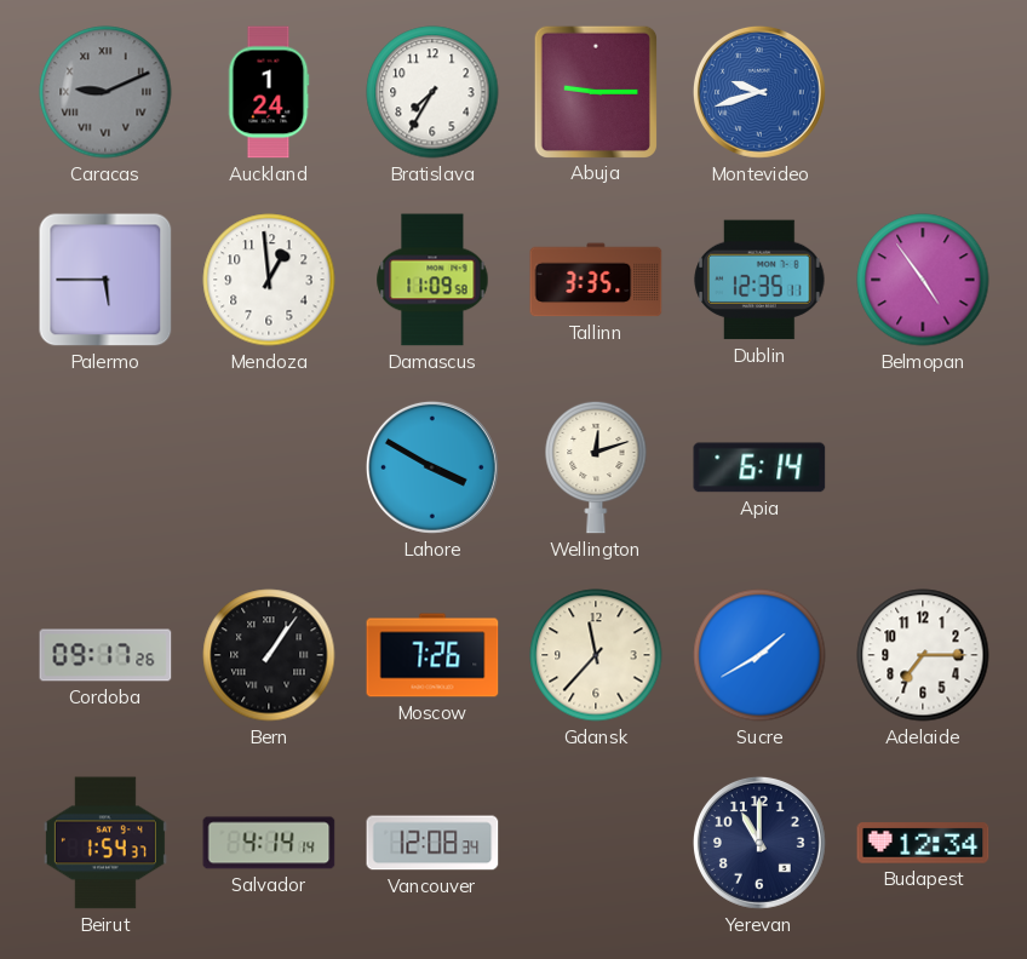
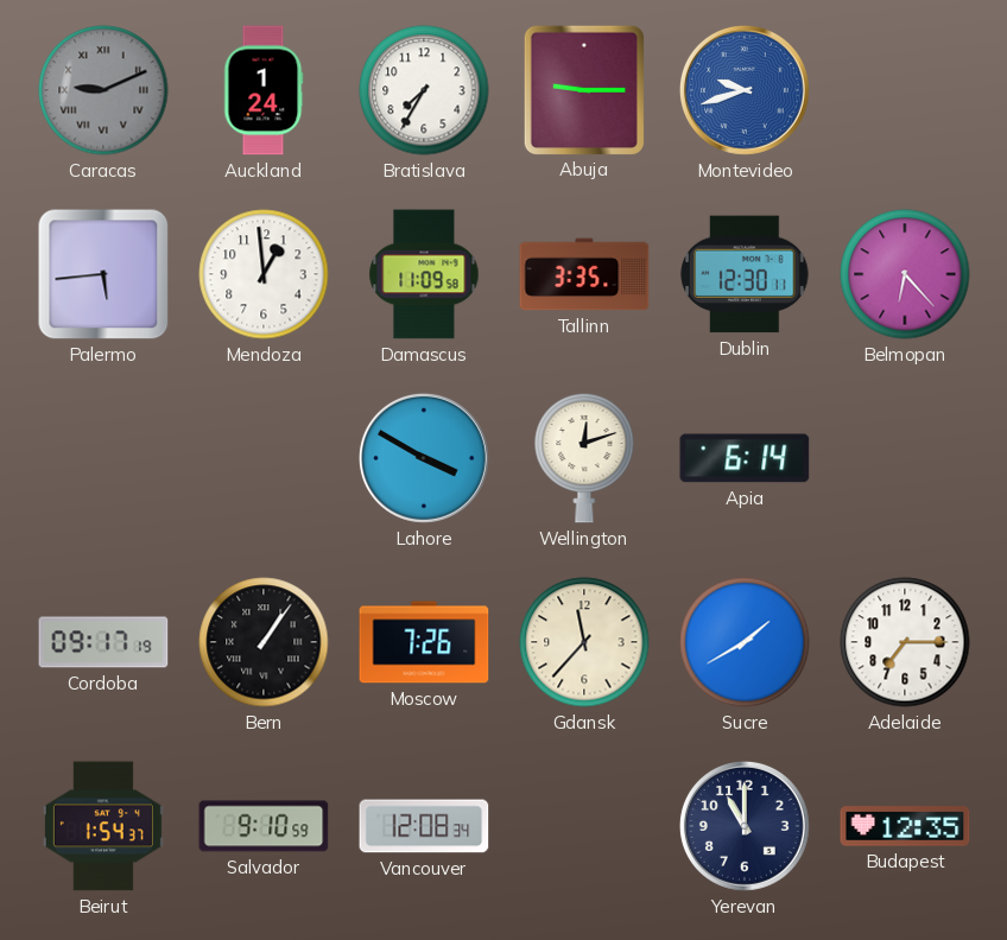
Palermo: 5:45 -> 5:44
Dublin: 12:35 -> 12:30
Belmopan: 4:54 -> 6:23
Cordoba: 09:17:26 -> 09:17:19
Salvador: 4:14 -> 9:10
Budapest: 12:34 -> 12:35
